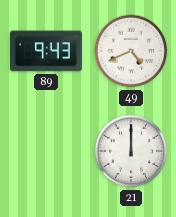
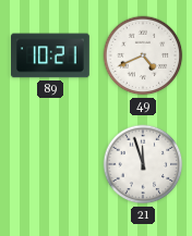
89: 9:43 -> 10:21
21: 12:00 -> 11:57
